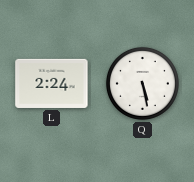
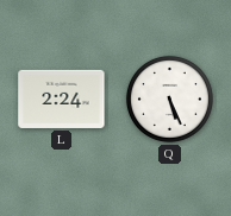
Q: 5:28 -> 5:26
